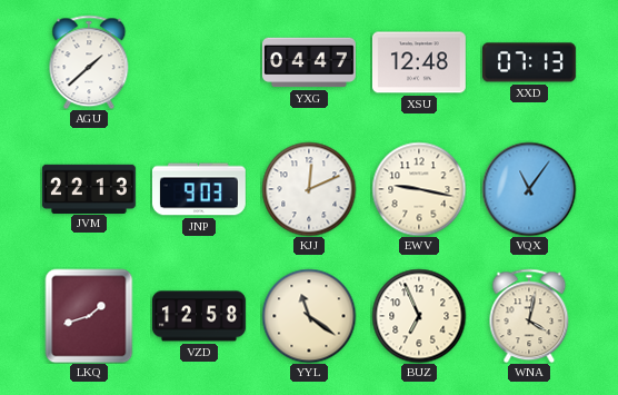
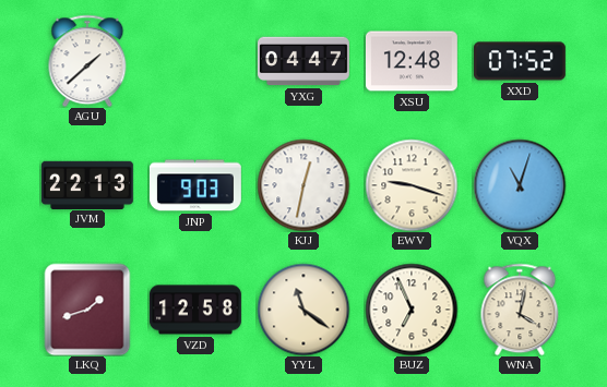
XXD: 07:13 -> 07:52
KJJ: 12:11 -> 12:32
EWV: 9:17 -> 9:18
VQX: 11:06 -> 11:03
